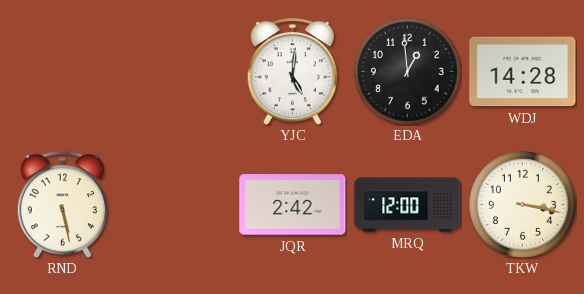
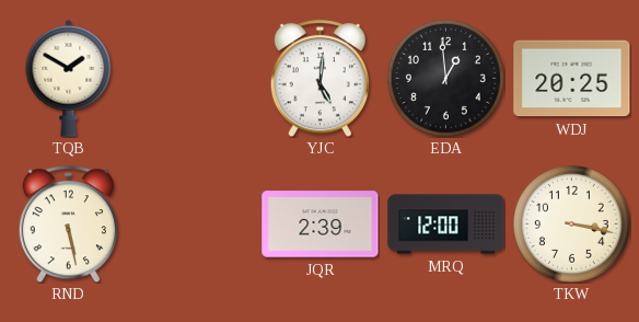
TQB: none -> 1:50
WDJ: 14:28 -> 20:25
JQR: 2:42 -> 2:39
